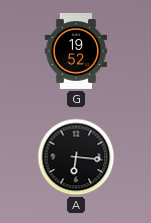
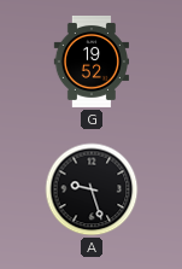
A: 6:16 -> 9:27
